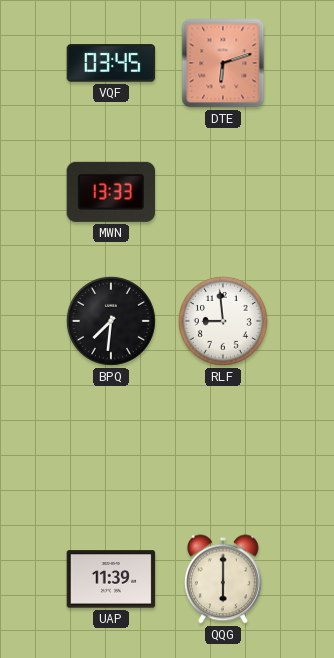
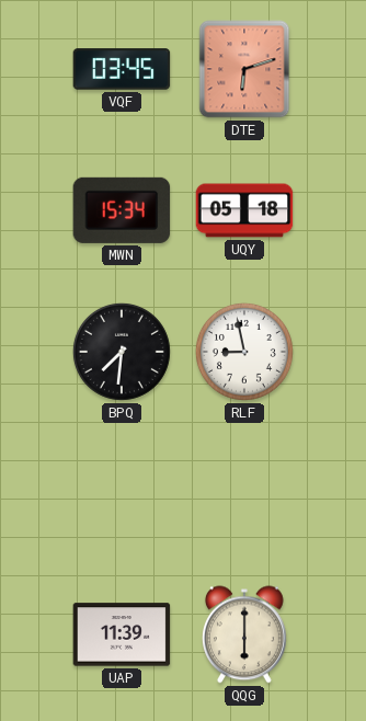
MWN: 13:33 -> 15:34
UQY: none -> 05:18
RLF: 8:59 -> 8:58
